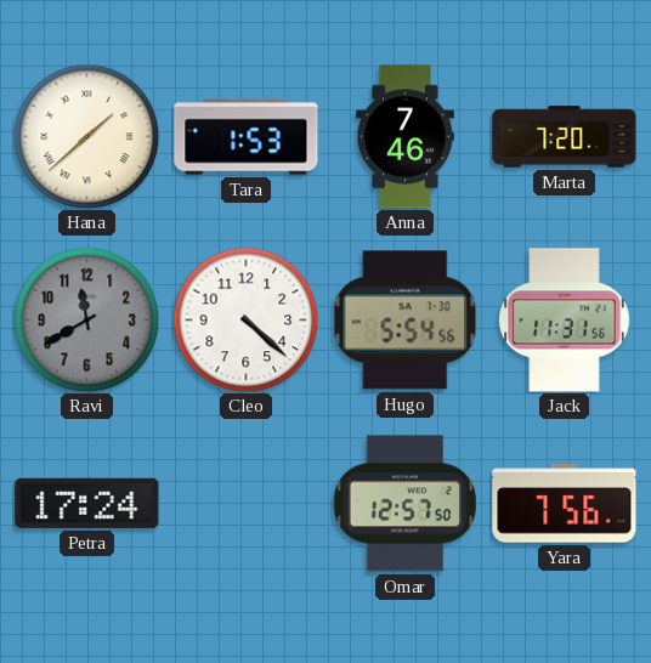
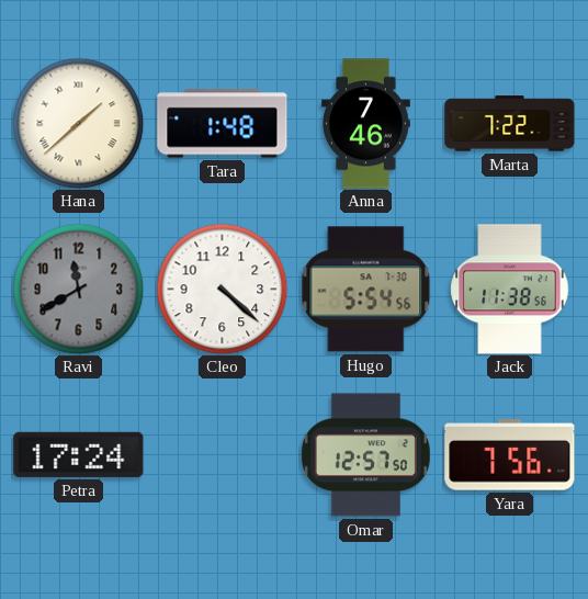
Tara: 1:53 -> 1:48
Marta: 7:20 -> 7:22
Jack: 11:31 -> 11:38
